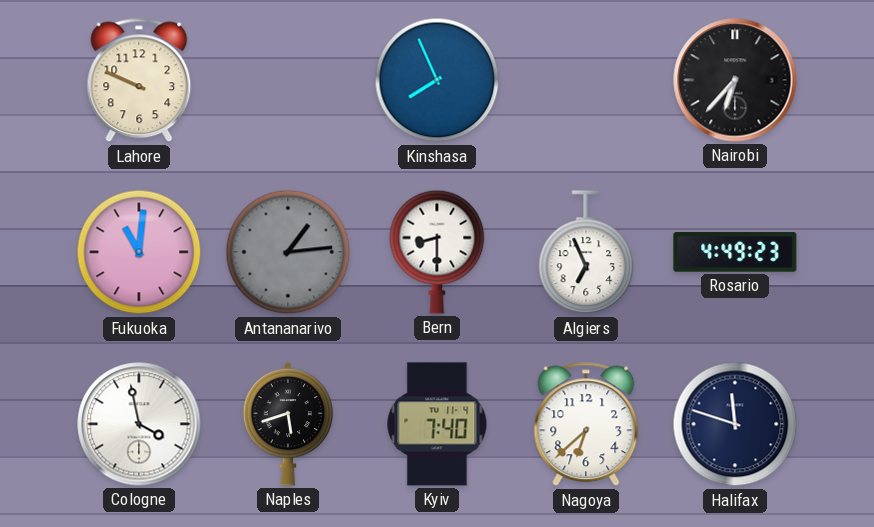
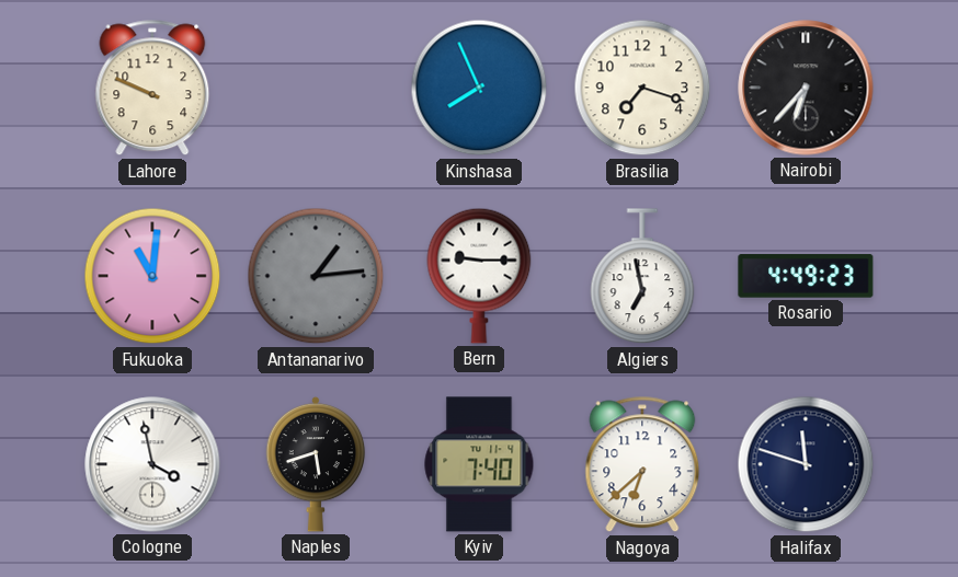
Brasilia: none -> 7:18
Bern: 8:30 -> 9:15
Algiers: 6:56 -> 6:58
